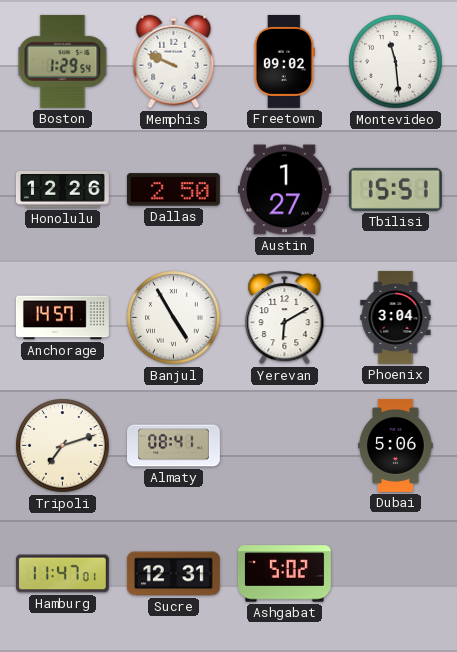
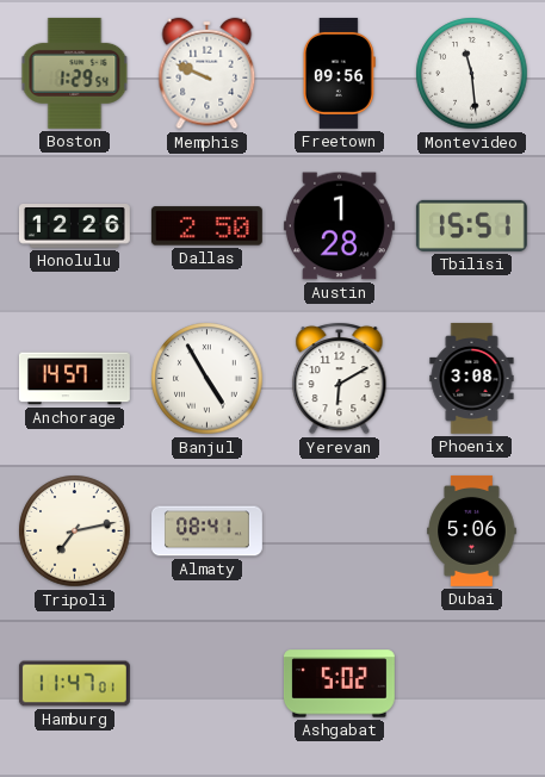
Freetown: 09:02 -> 09:56
Austin: 1:27 -> 1:28
Phoenix: 3:04 -> 3:08
Tripoli: 7:12 -> 7:13
Sucre: 12:31 -> none
